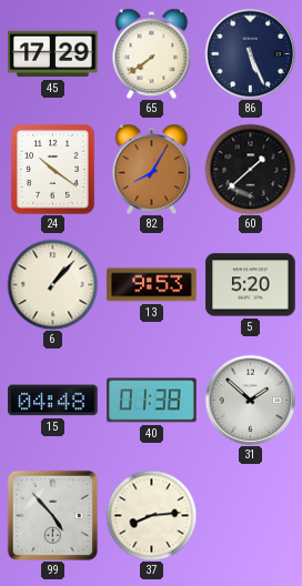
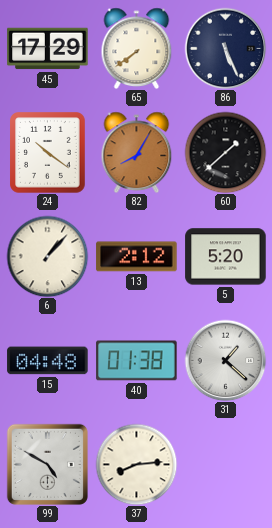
13: 9:53 -> 2:12
31: 1:52 -> 1:22
99: 4:53 -> 4:50
